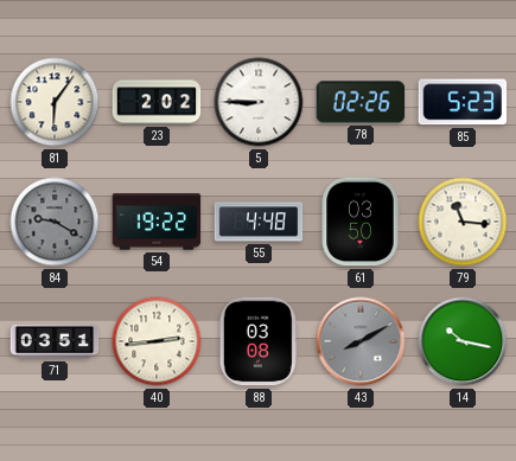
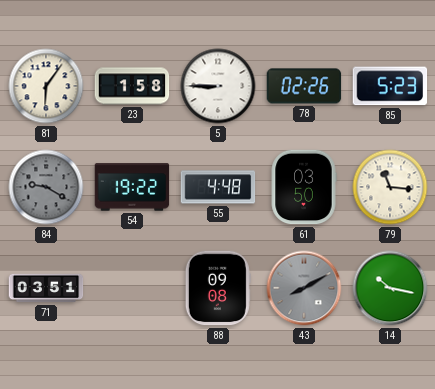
23: 2:02 -> 1:58
40: 2:44 -> none
88: 03:08 -> 09:08
